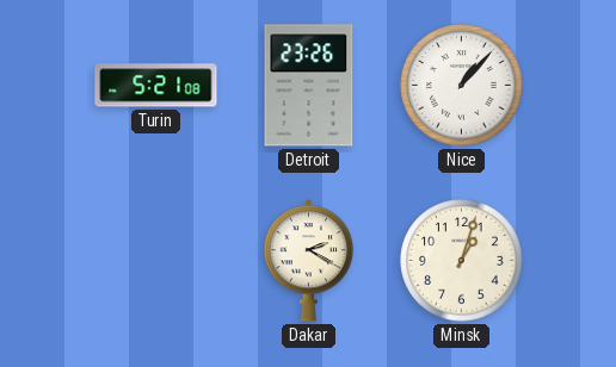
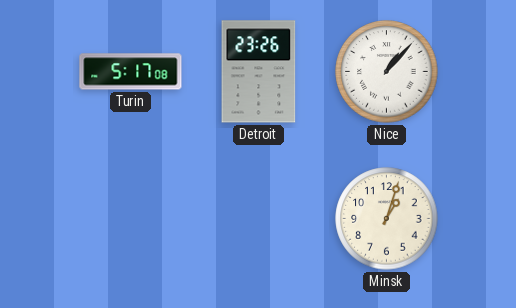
Turin: 5:21 -> 5:17
Dakar: 2:20 -> none
